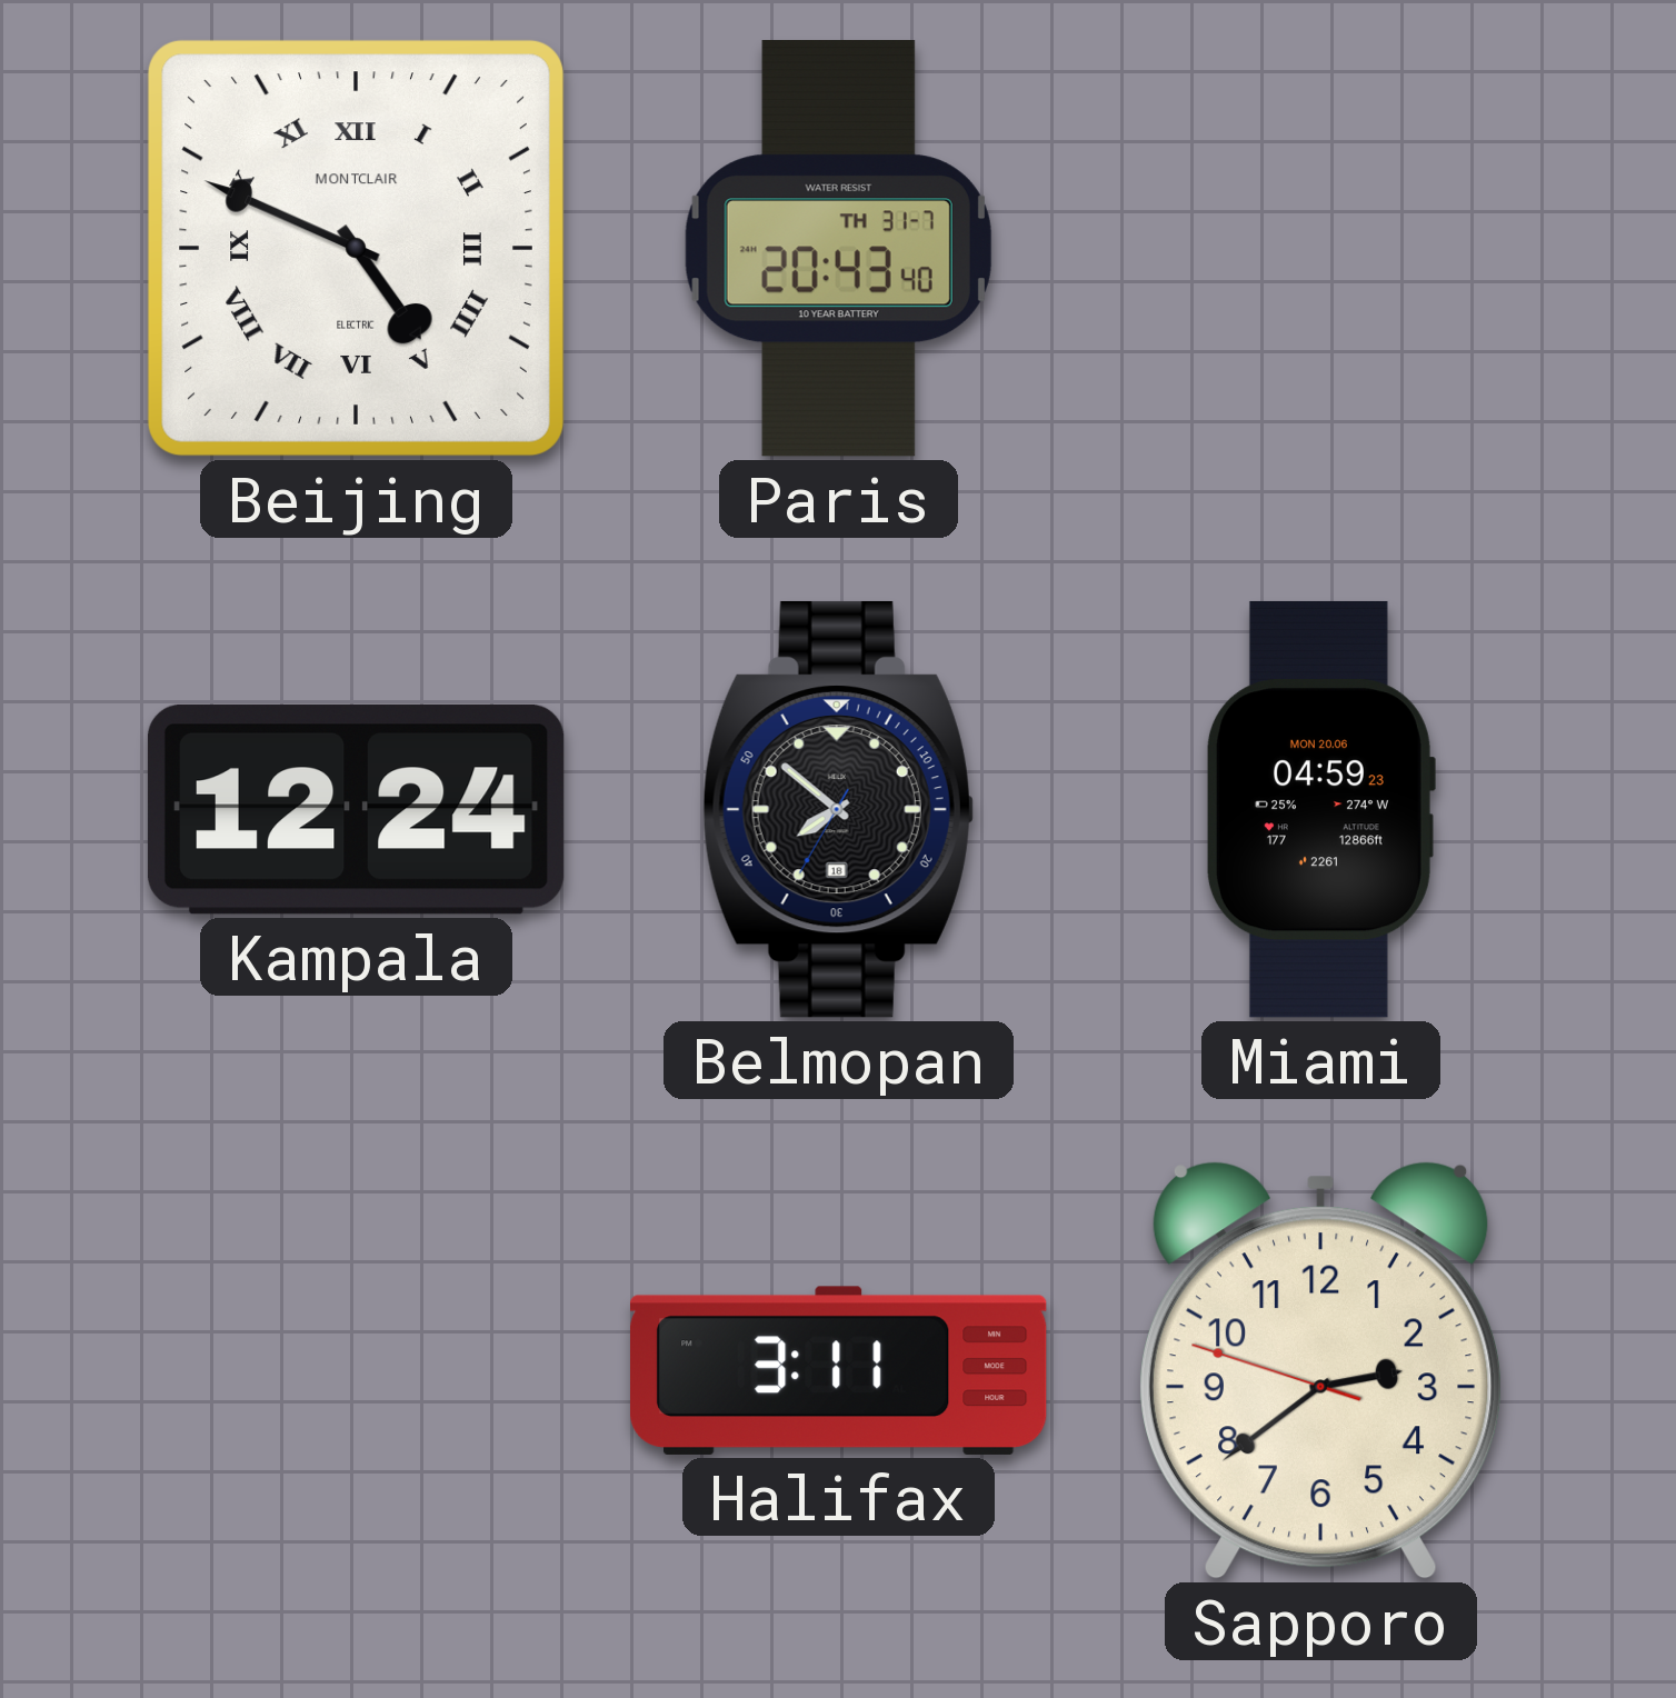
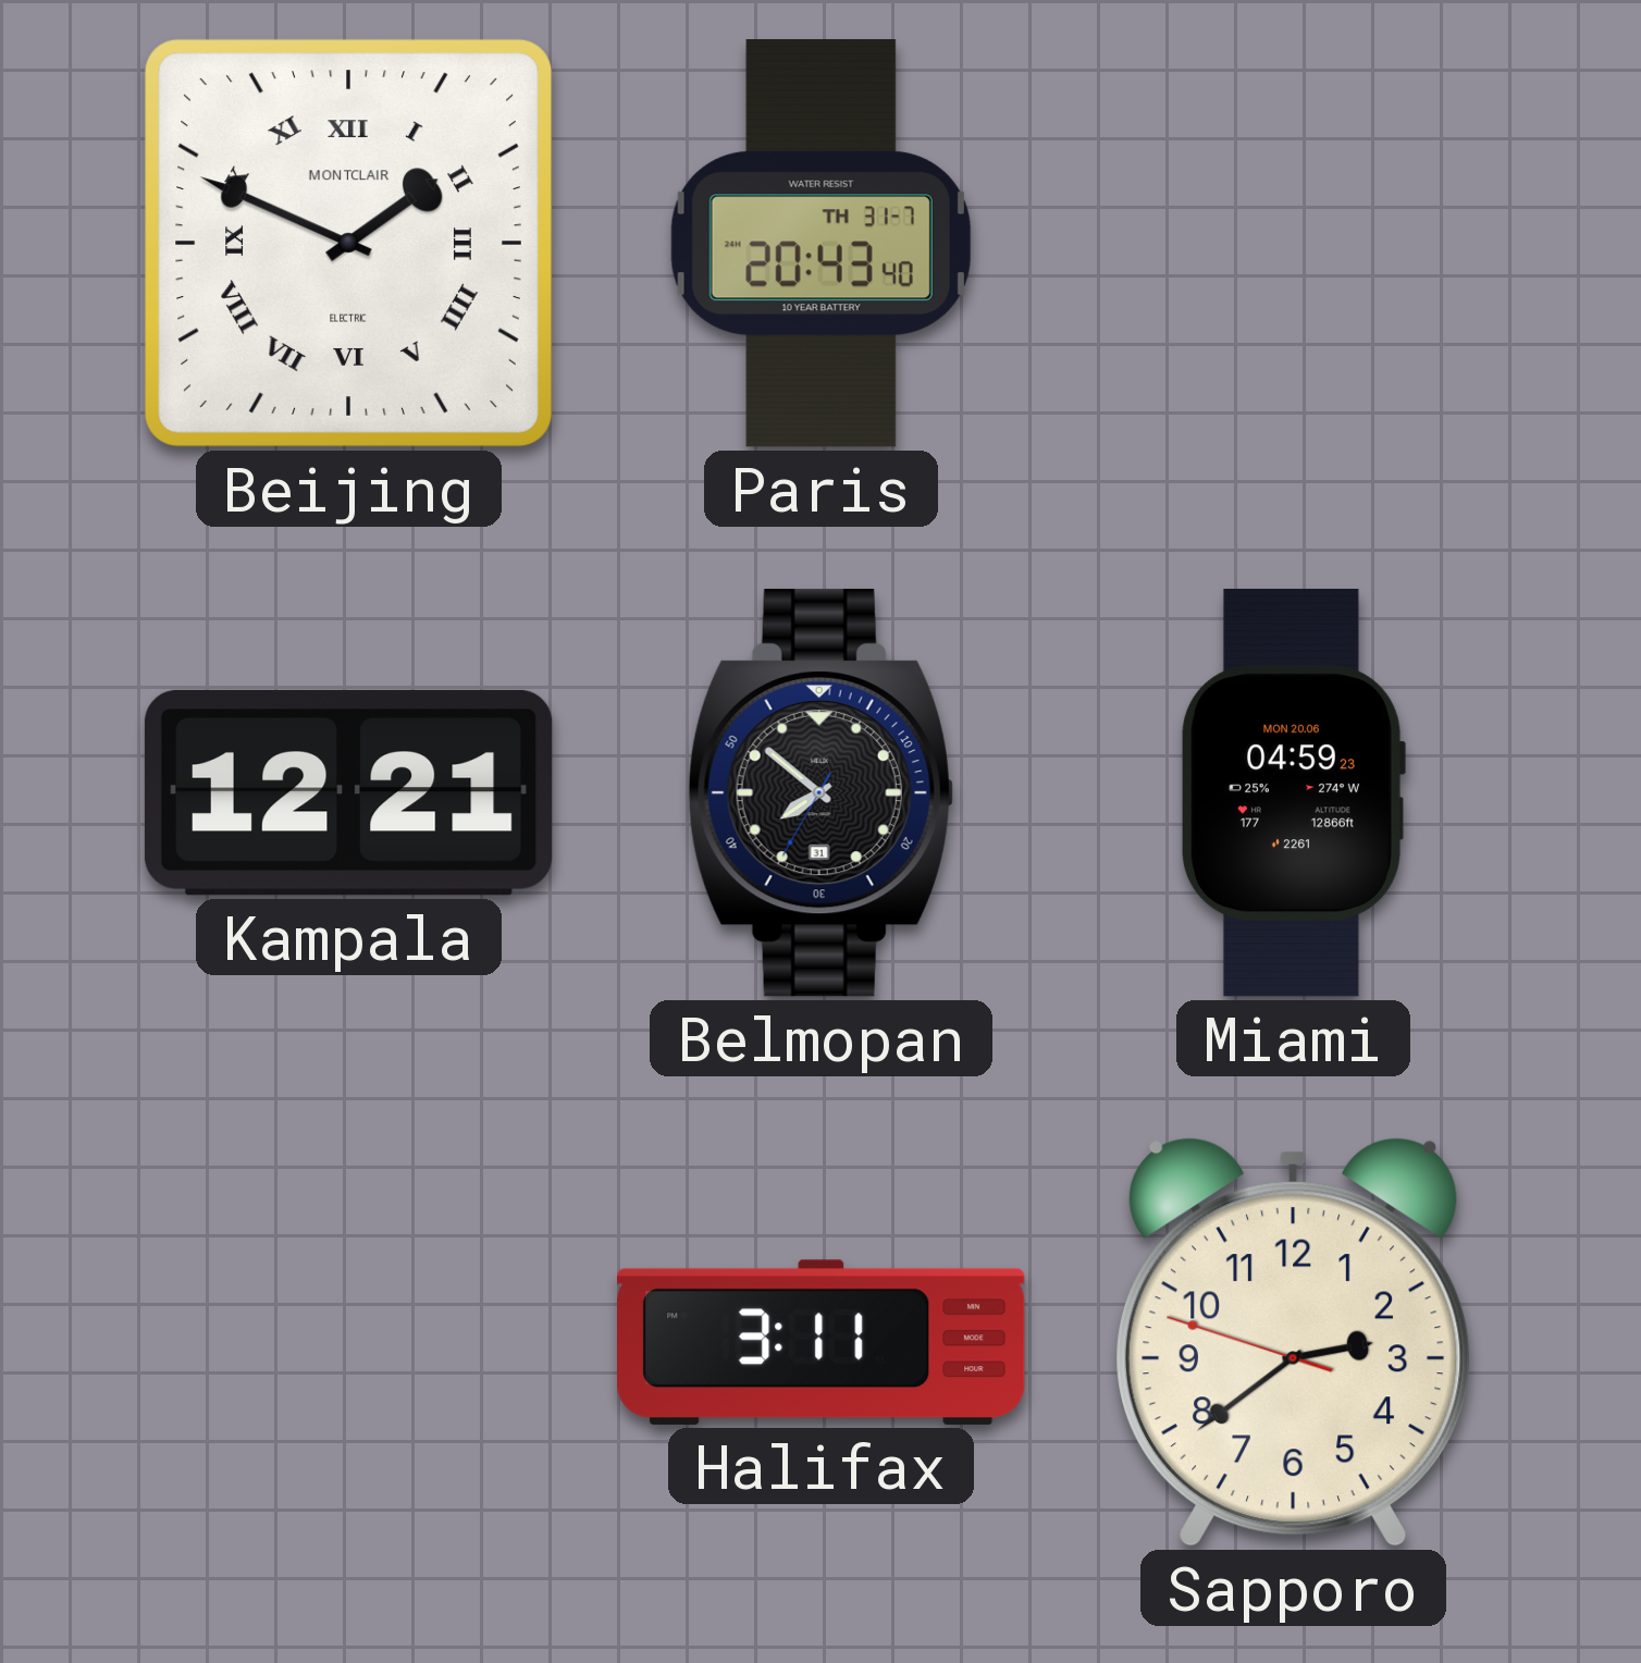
Beijing: 4:49 -> 1:49
Kampala: 12:24 -> 12:21
Belmopan date: 18 -> 31
